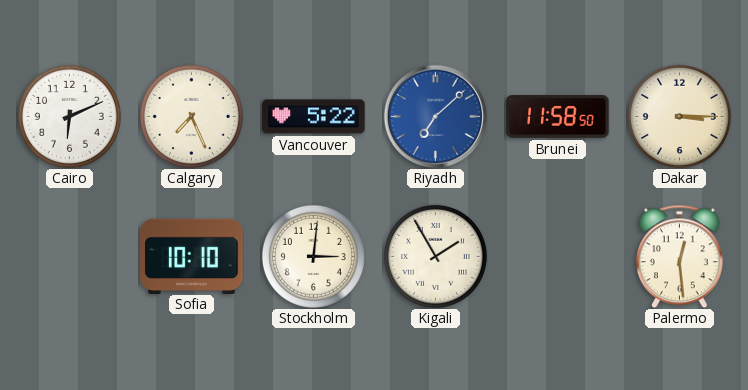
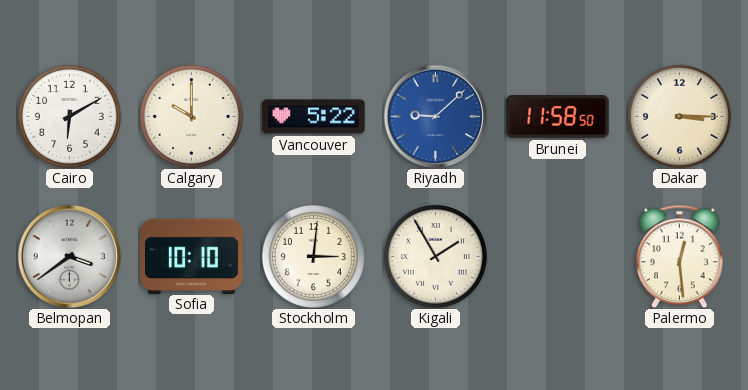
Cairo: 6:11 -> 6:10
Calgary: 7:26 -> 10:00
Riyadh: 7:08 -> 9:08
Belmopan: none -> 3:39
